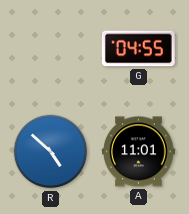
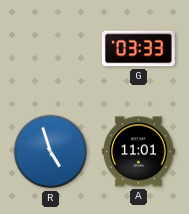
G: 04:55 -> 03:33
R: 4:52 -> 4:57
